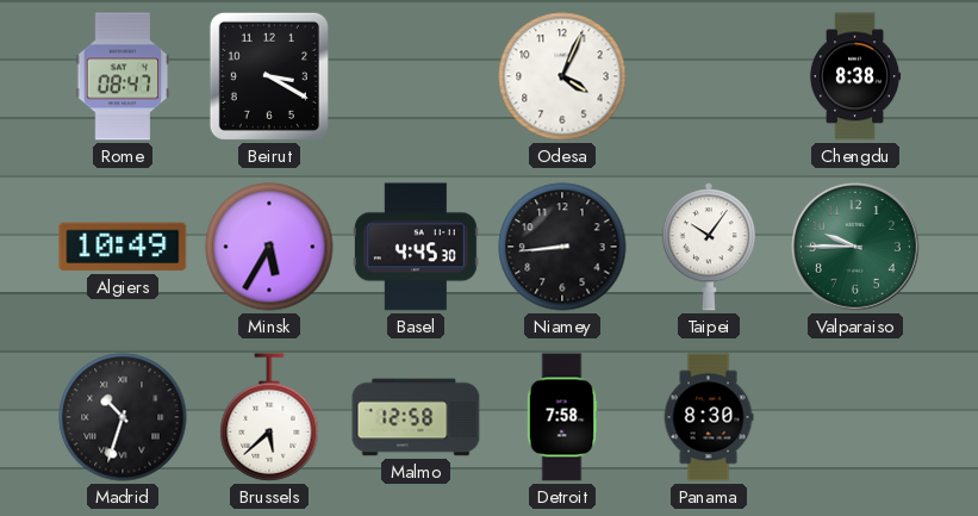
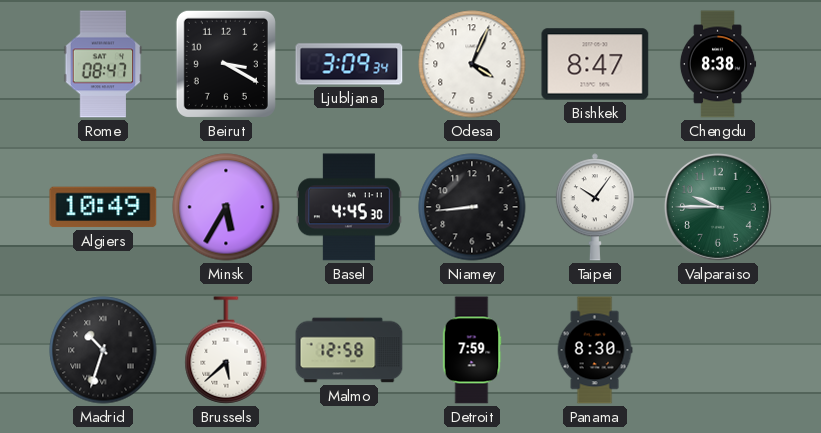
Ljubljana: none -> 3:09
Bishkek: none -> 8:47
Detroit: 7:58 -> 7:59
